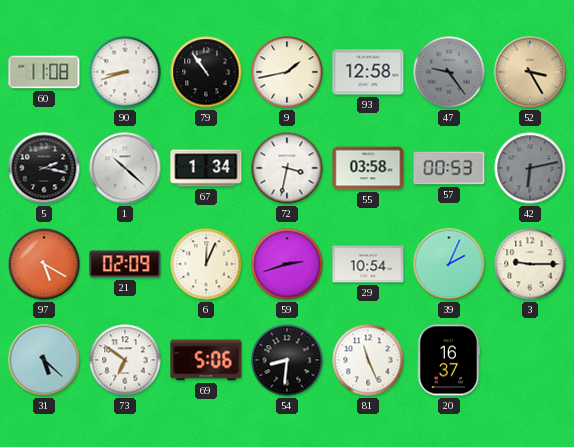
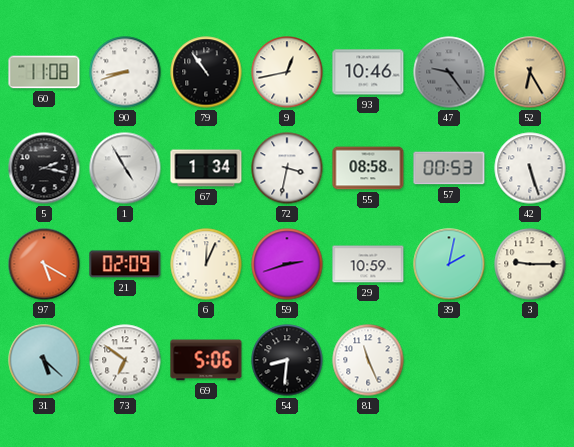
9: 1:43 -> 12:43
93: 12:58 -> 10:46
52: 3:25 -> 6:25
1: 10:22 -> 4:55
55: 03:58 -> 08:58
42: 6:13 -> 5:27
42 dial: grey -> white
29: 10:54 -> 10:59
39: 2:04 -> 2:02
20: 16:37 -> none
